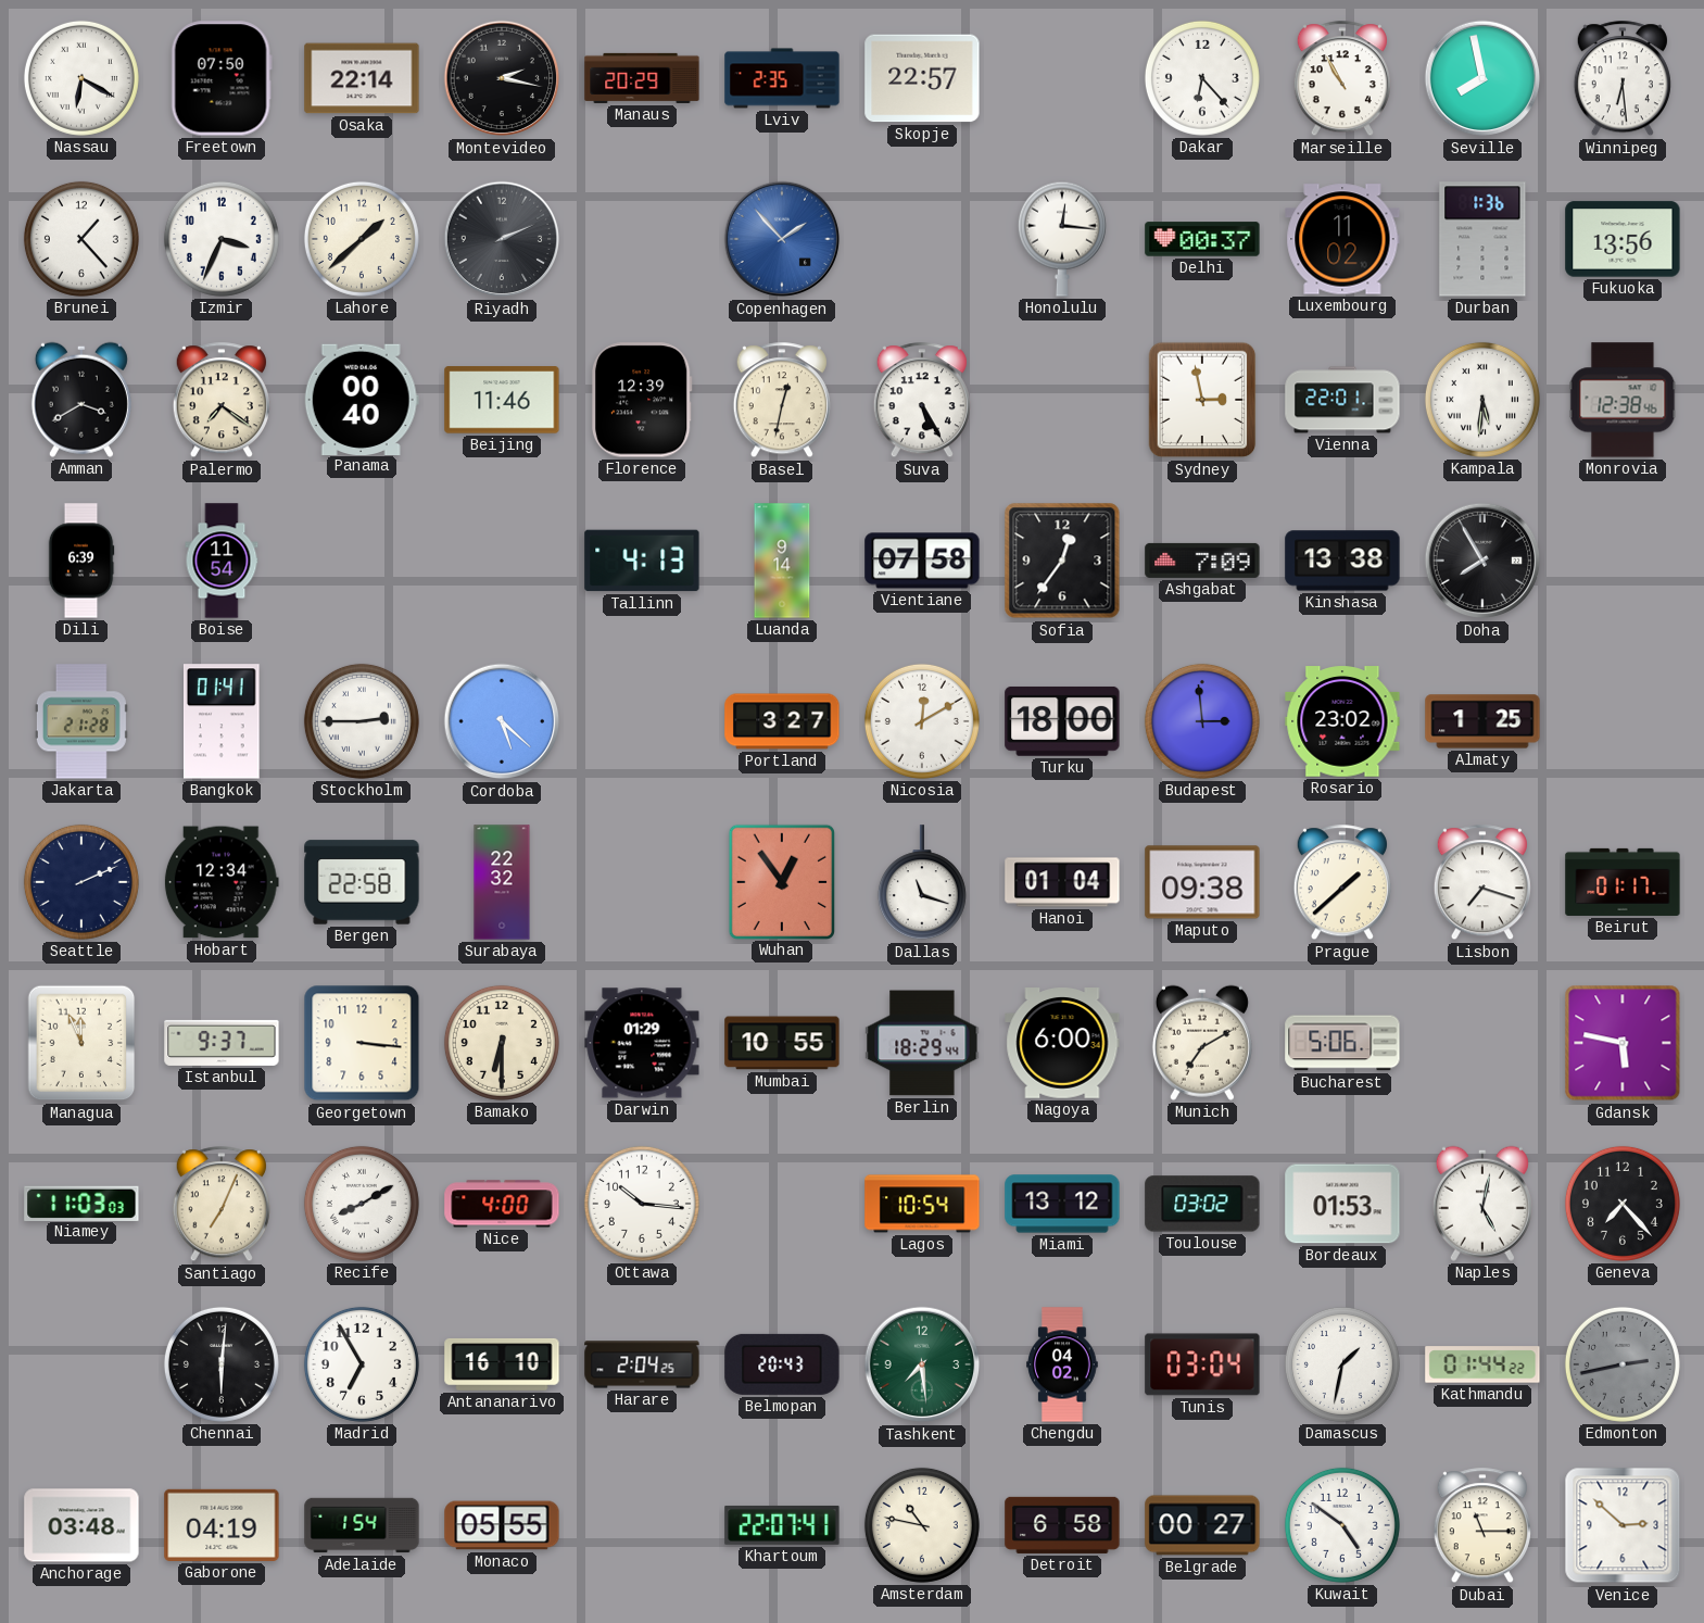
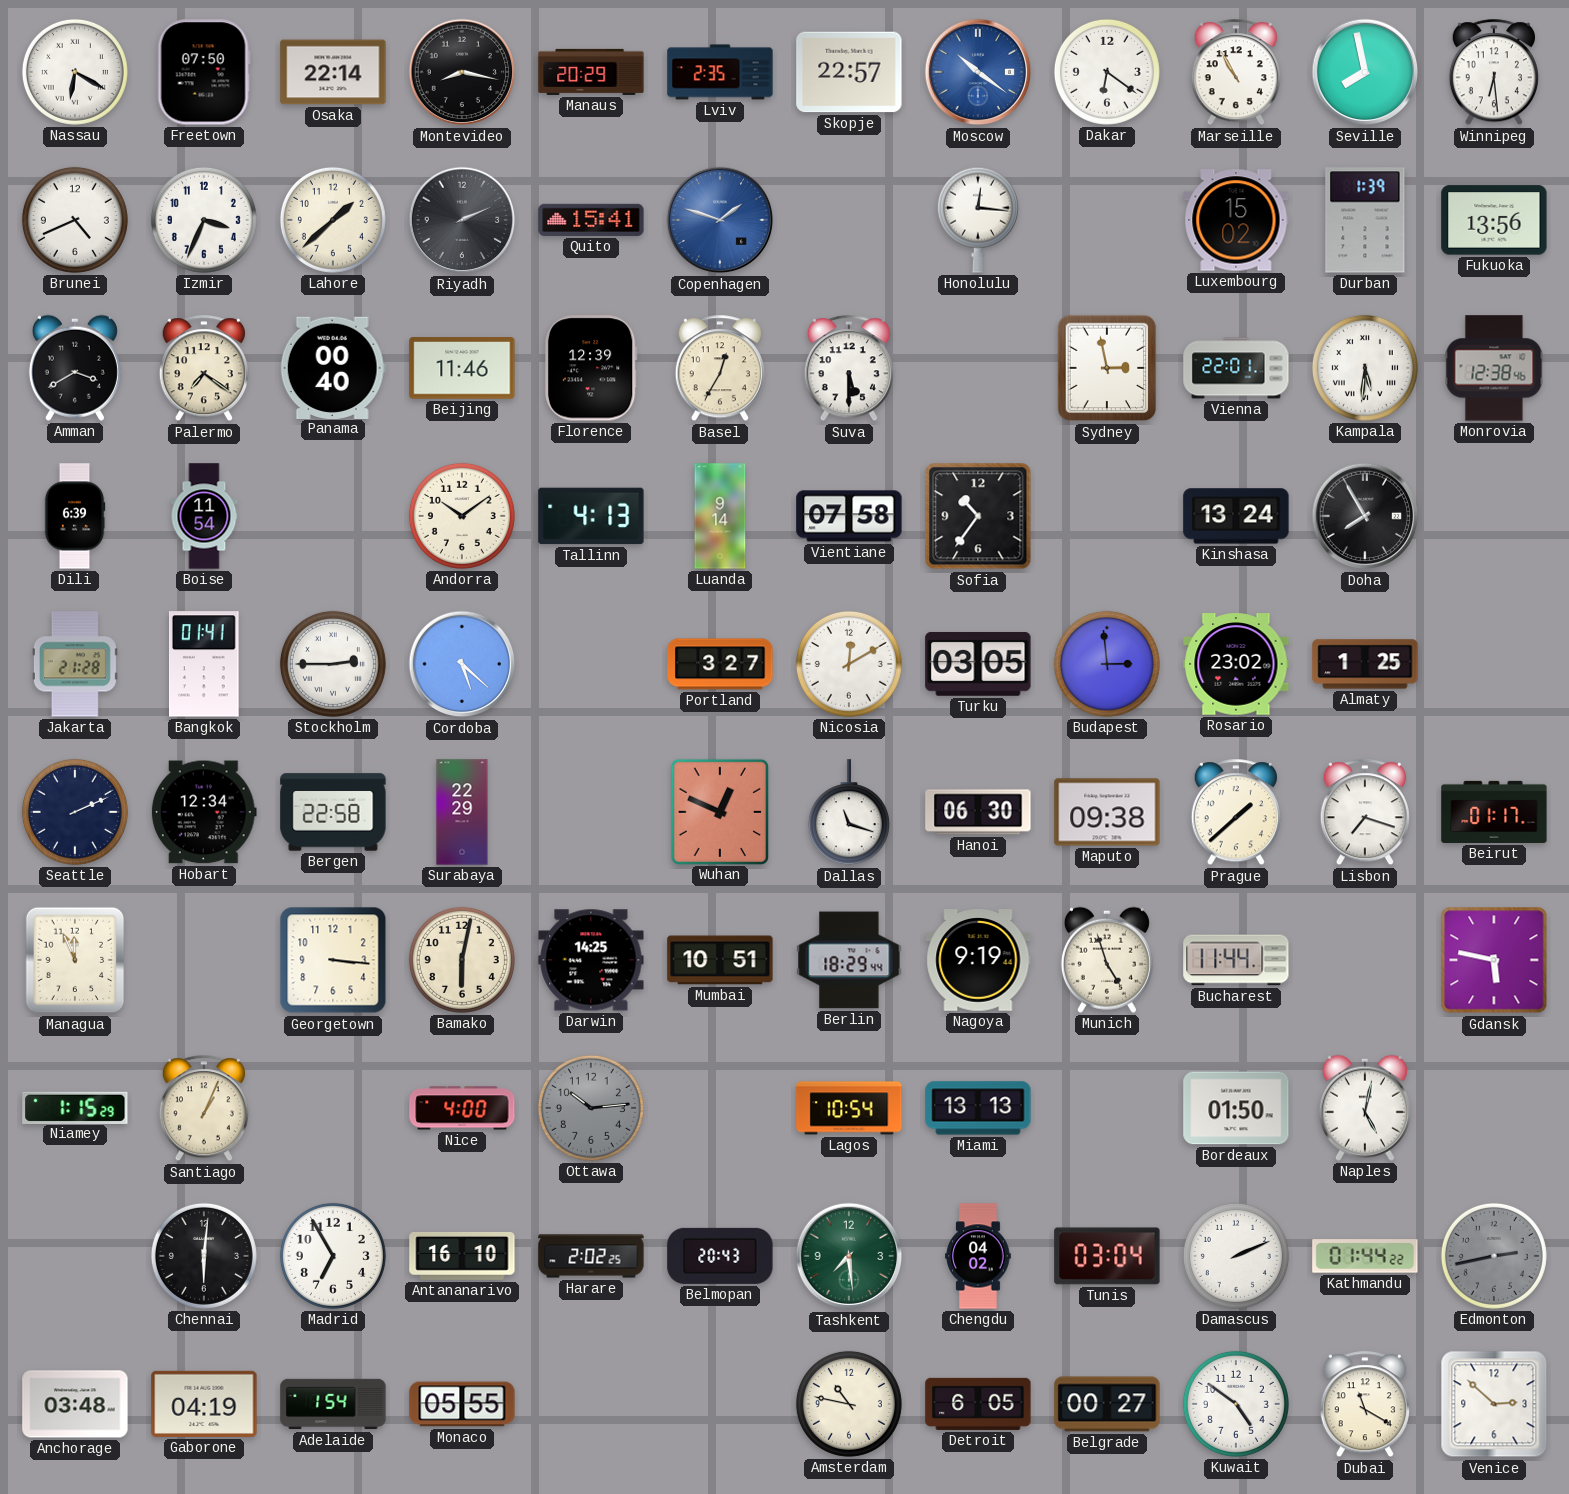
Montevideo: 2:17 -> 8:17
Moscow: none -> 10:21
Dakar: 6:23 -> 6:21
Brunei: 1:23 -> 4:41
Quito: none -> 15:41
Copenhagen: 1:53 -> 1:48
Delhi: 00:37 -> none
Luxembourg: 11:02 -> 15:02
Durban: 1:36 -> 1:39
Basel: 12:32 -> 12:35
Suva: 5:25 -> 5:30
Andorra: none -> 10:09
Sofia: 12:36 -> 10:36
Ashgabat: 7:09 -> none
Kinshasa: 13:38 -> 13:24
Turku: 18:00 -> 03:05
Surabaya: 22:32 -> 22:29
Wuhan: 12:54 -> 12:49
Hanoi: 01:04 -> 06:30
Istanbul: 9:37 -> none
Bamako: 6:30 -> 6:02
Darwin: 01:29 -> 14:25
Mumbai: 10:55 -> 10:51
Nagoya: 6:00 -> 9:19
Munich: 7:10 -> 4:57
Bucharest: 5:06 -> 11:44
Niamey: 11:03 -> 1:15
Santiago: 7:04 -> 1:04
Recife: 8:10 -> none
Ottawa: 10:16 -> 10:14
Ottawa dial: white -> grey
Miami: 13:12 -> 13:13
Toulouse: 03:02 -> none
Bordeaux: 01:53 -> 01:50
Geneva: 7:23 -> none
Harare: 2:04 -> 2:02
Damascus: 1:32 -> 2:11
Khartoum: 22:07 -> none
Detroit: 6:58 -> 6:05
Dubai: 11:15 -> 11:20
